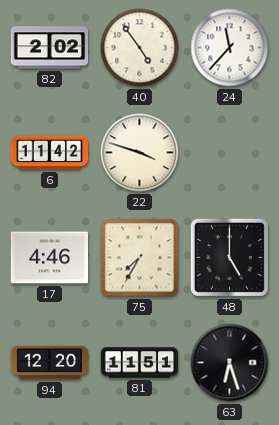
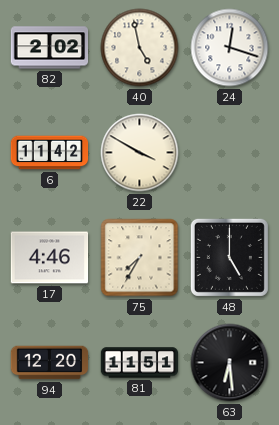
40: 4:54 -> 4:58
24: 11:37 -> 12:18
22: 3:48 -> 3:50
63: 6:27 -> 6:29
